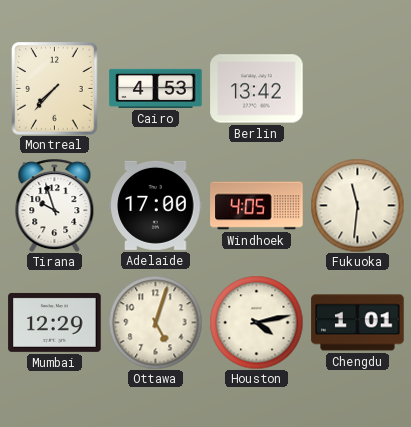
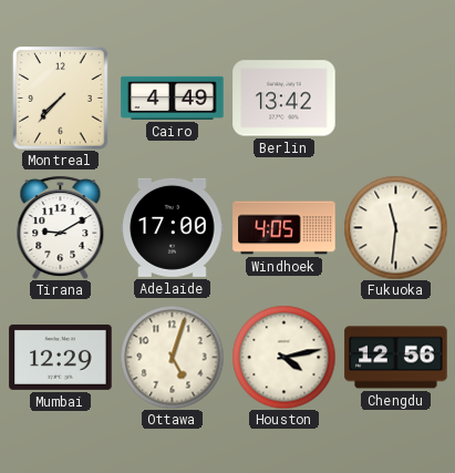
Cairo: 4:53 -> 4:49
Tirana: 9:57 -> 9:10
Chengdu: 1:01 -> 12:56
